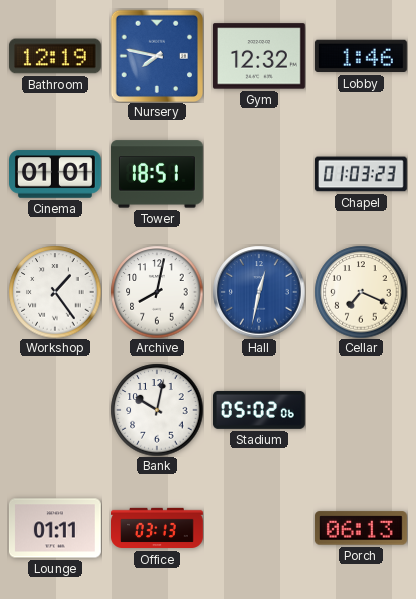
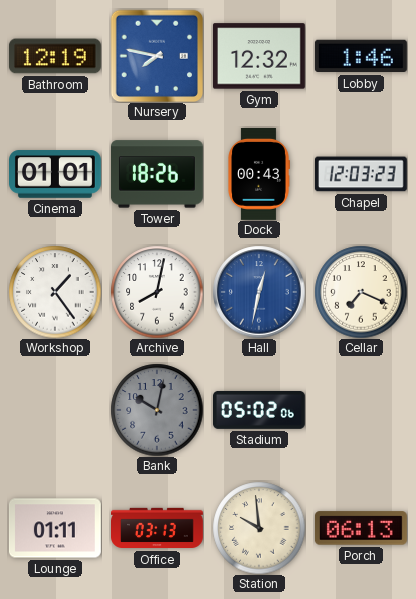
Tower: 18:51 -> 18:26
Dock: none -> 00:43
Chapel: 01:03 -> 12:03
Bank dial: white -> grey
Station: none -> 9:59
